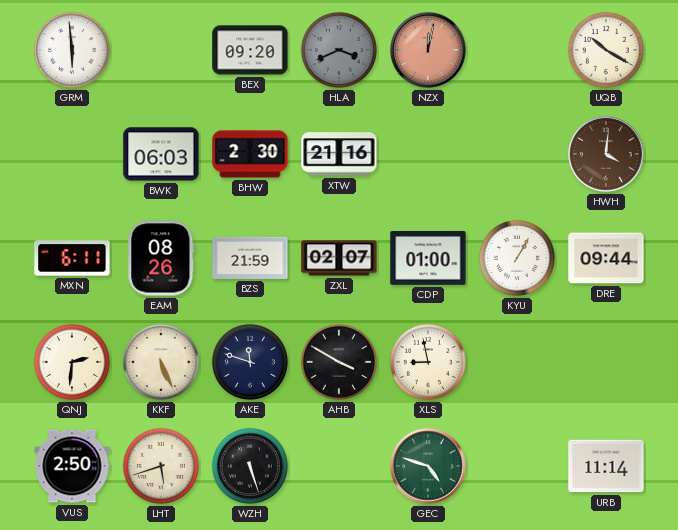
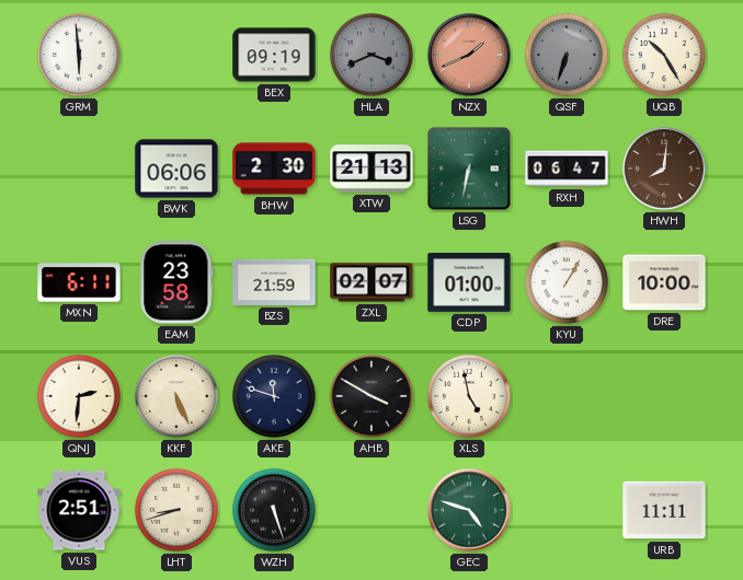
BEX: 09:20 -> 09:19
NZX: 12:02 -> 1:41
QSF: none -> 6:33
UQB: 10:20 -> 10:25
BWK: 06:03 -> 06:06
XTW: 21:16 -> 21:13
LSG: none -> 6:32
RXH: none -> 06:47
HWH: 4:01 -> 8:01
EAM: 08:26 -> 23:58
DRE: 09:44 -> 10:00
XLS: 8:58 -> 4:58
VUS: 2:50 -> 2:51
LHT: 5:42 -> 8:42
URB: 11:14 -> 11:11
